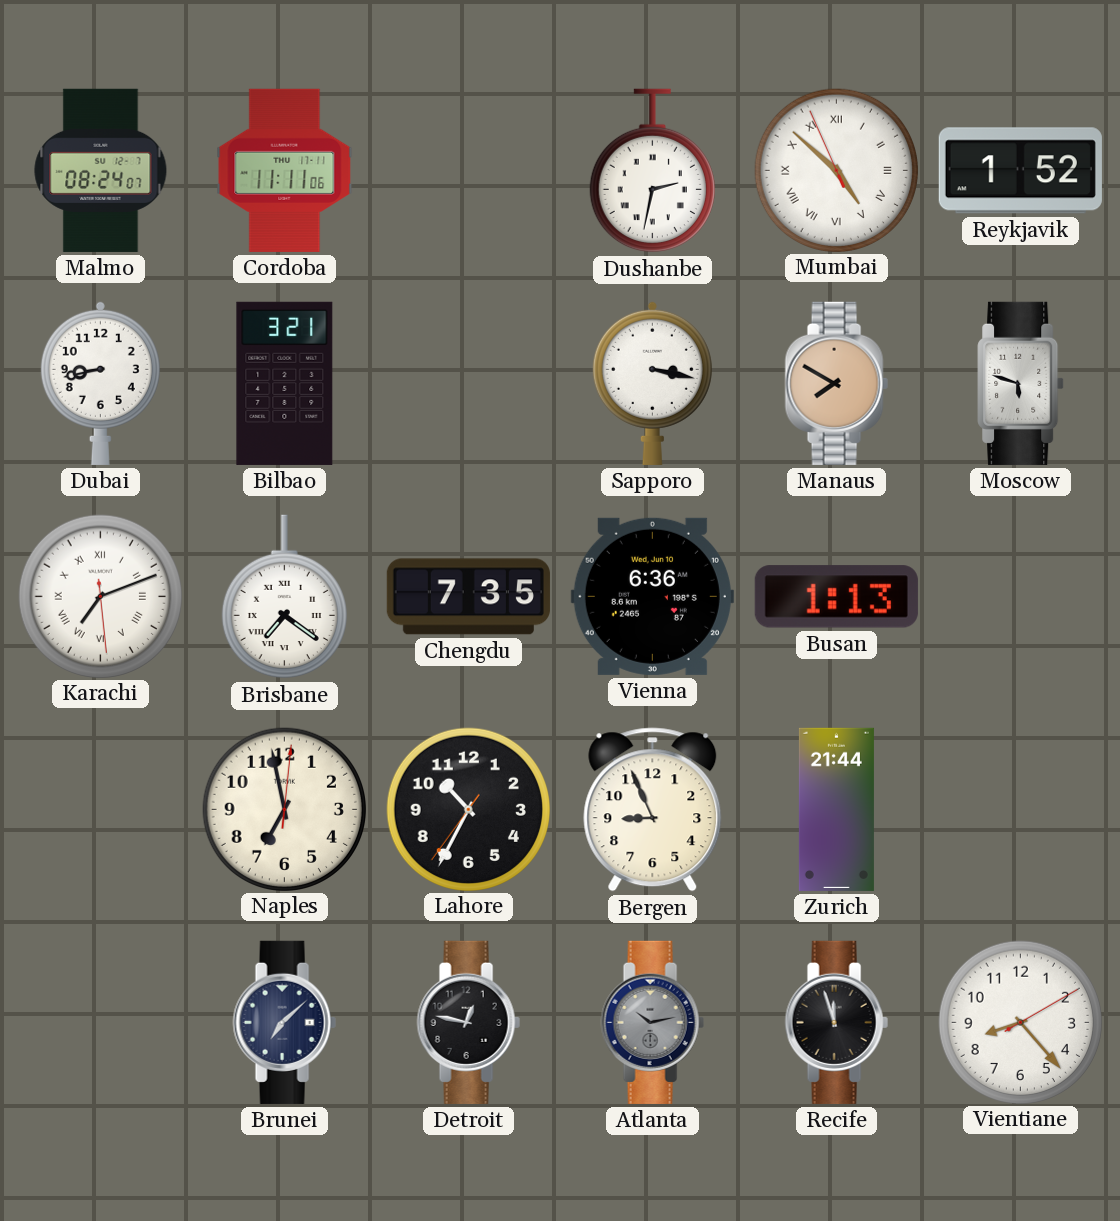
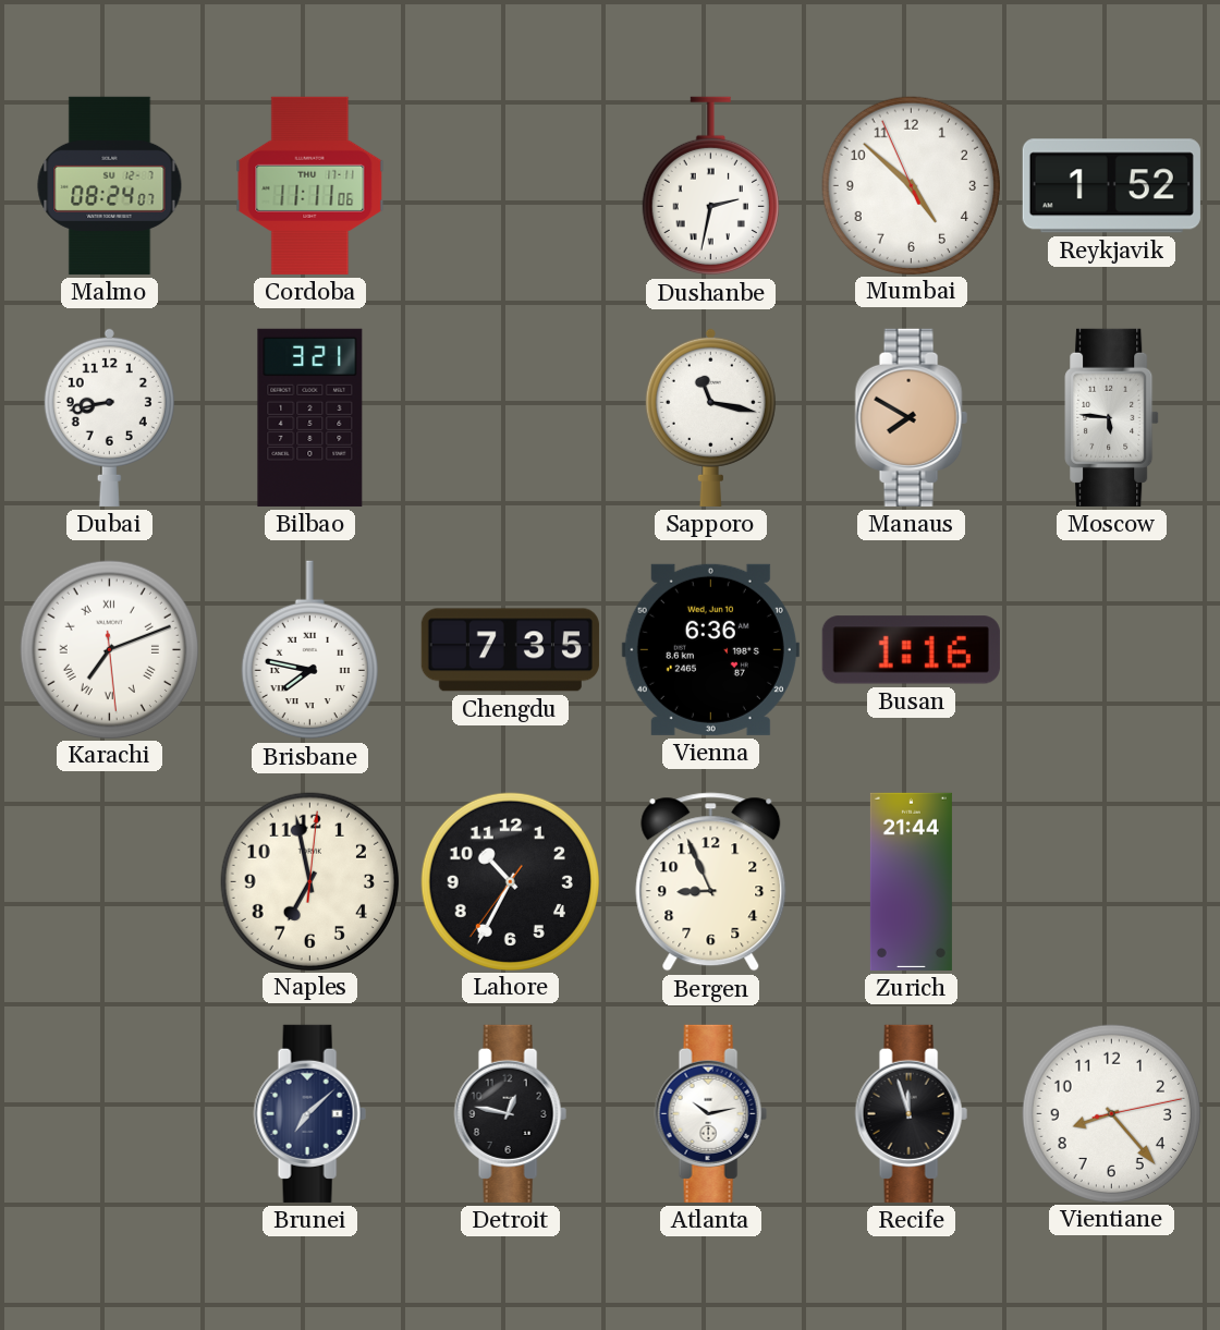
Mumbai numerals: Roman -> Arabic
Sapporo: 3:17 -> 11:17
Moscow: 5:48 -> 5:46
Brisbane: 7:21 -> 7:47
Busan: 1:13 -> 1:16
Atlanta dial: grey -> white
Vientiane: 8:23:10 -> 8:23:13
